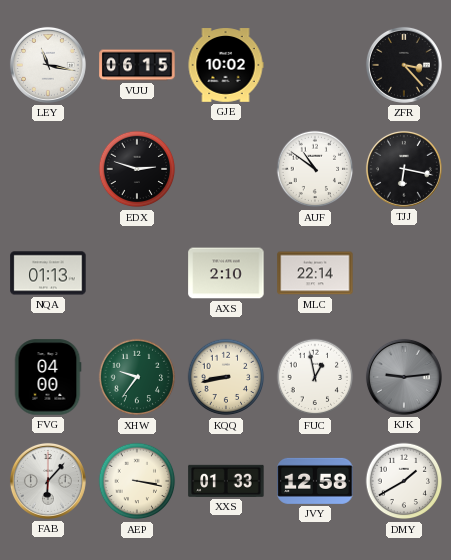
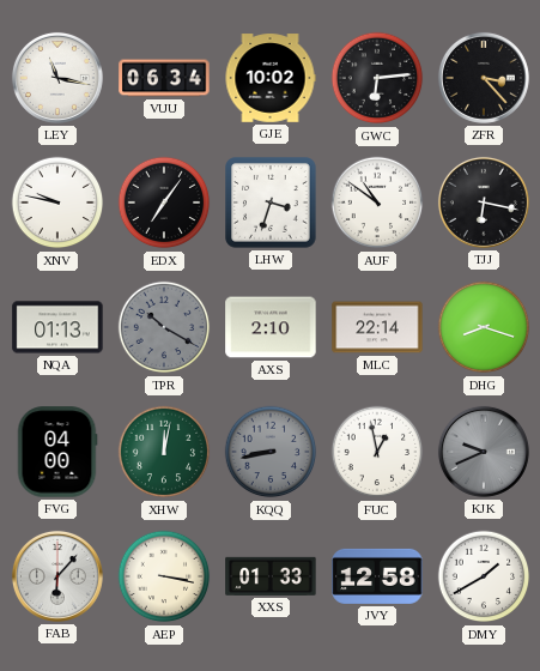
VUU: 06:15 -> 06:34
GWC: none -> 6:14
XNV: none -> 9:47
EDX: 2:48 -> 7:06
LHW: none -> 3:33
TPR: none -> 10:20
DHG: none -> 8:18
XHW: 9:36 -> 12:02
KQQ dial: cream -> grey
KJK: 9:14 -> 9:41
